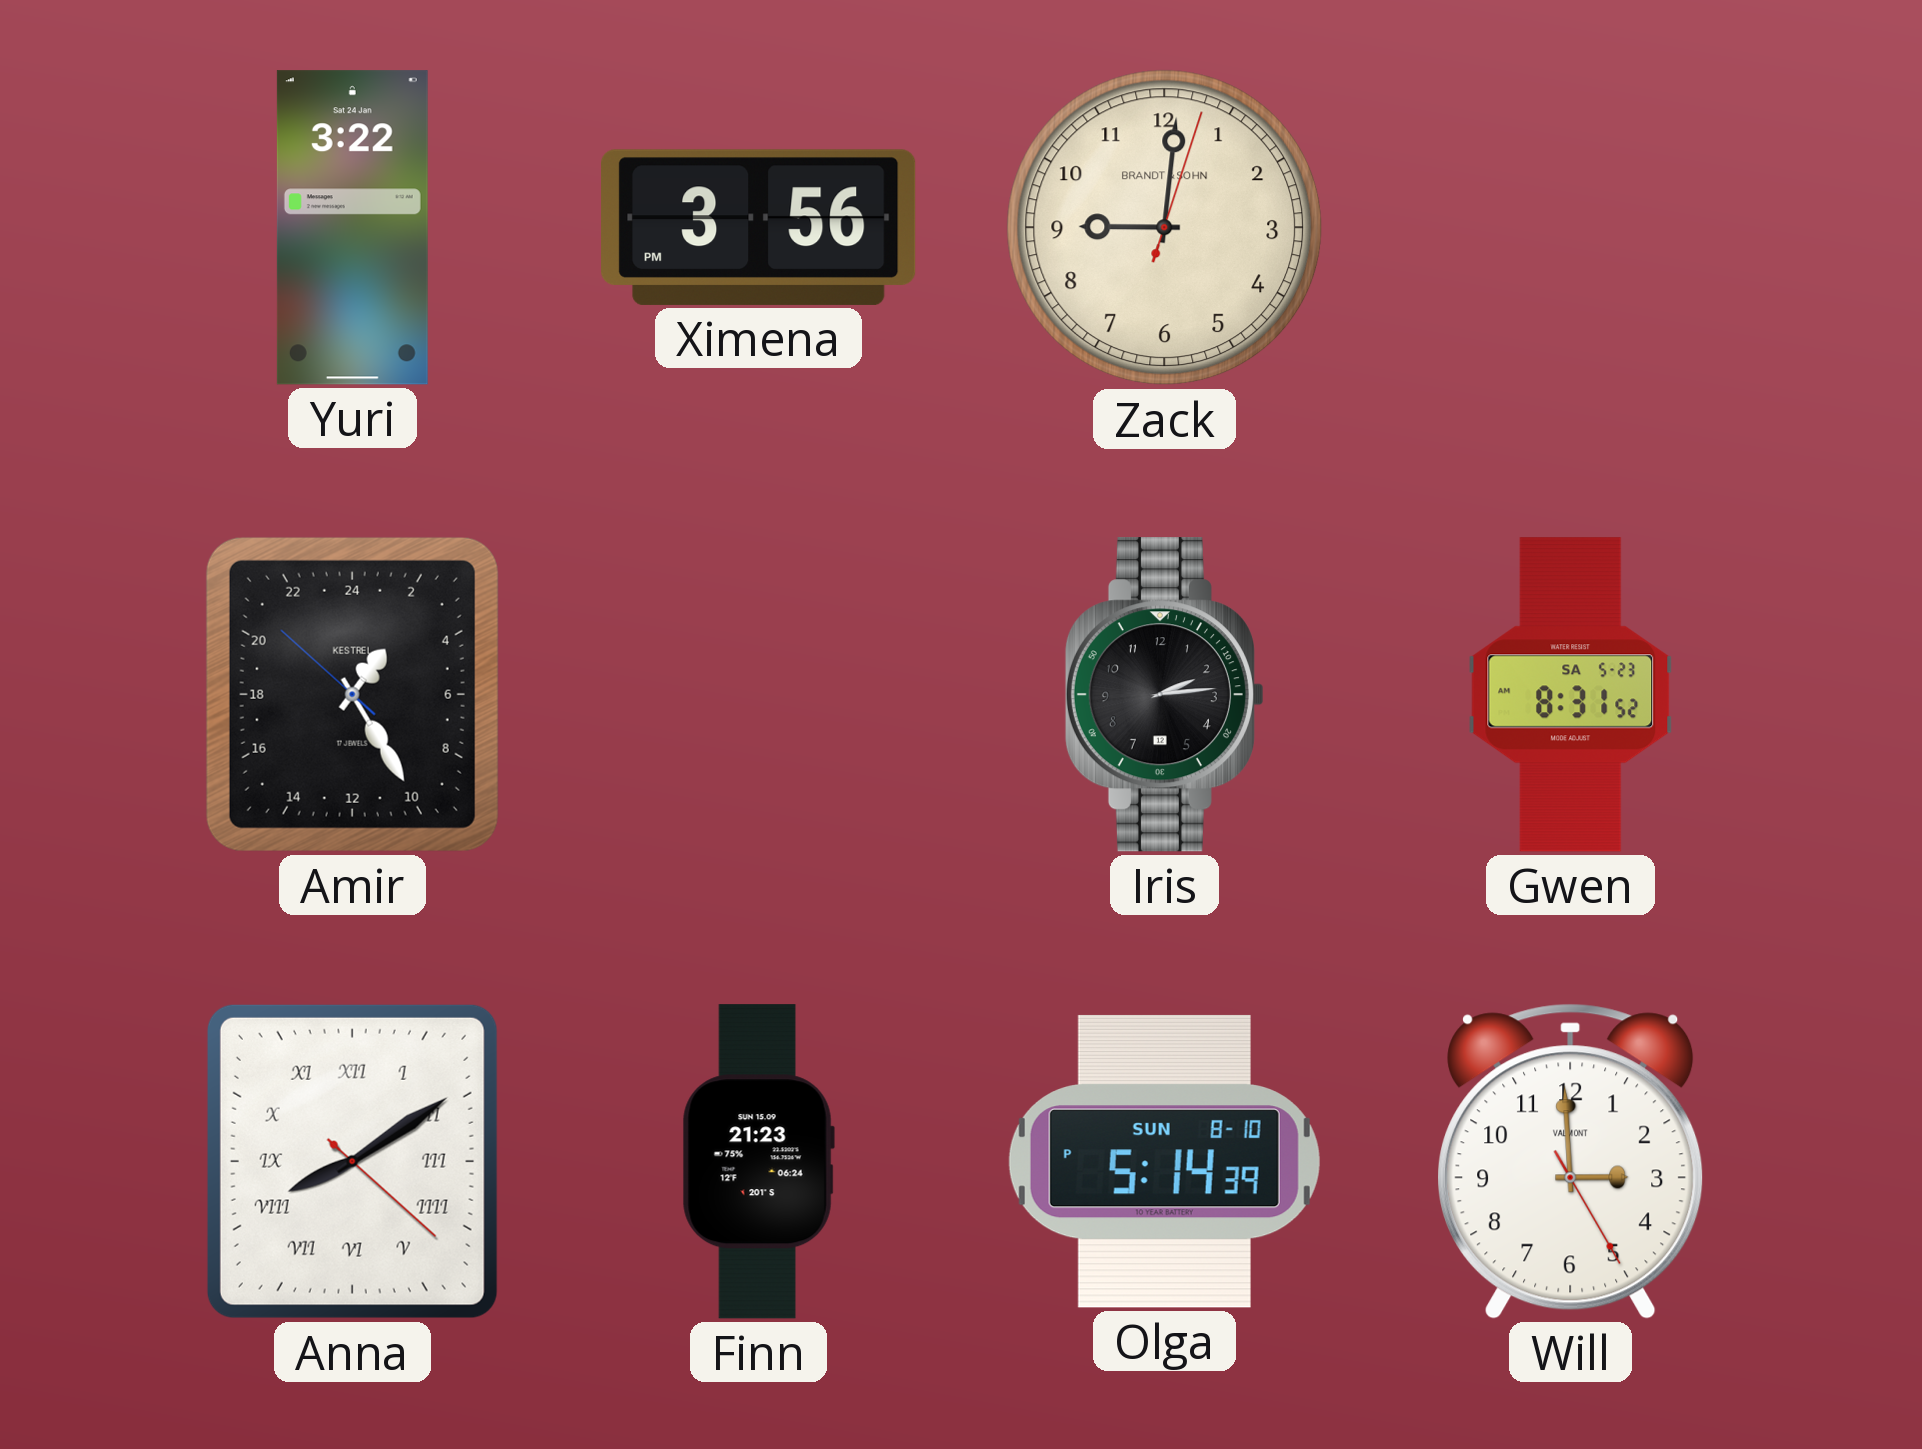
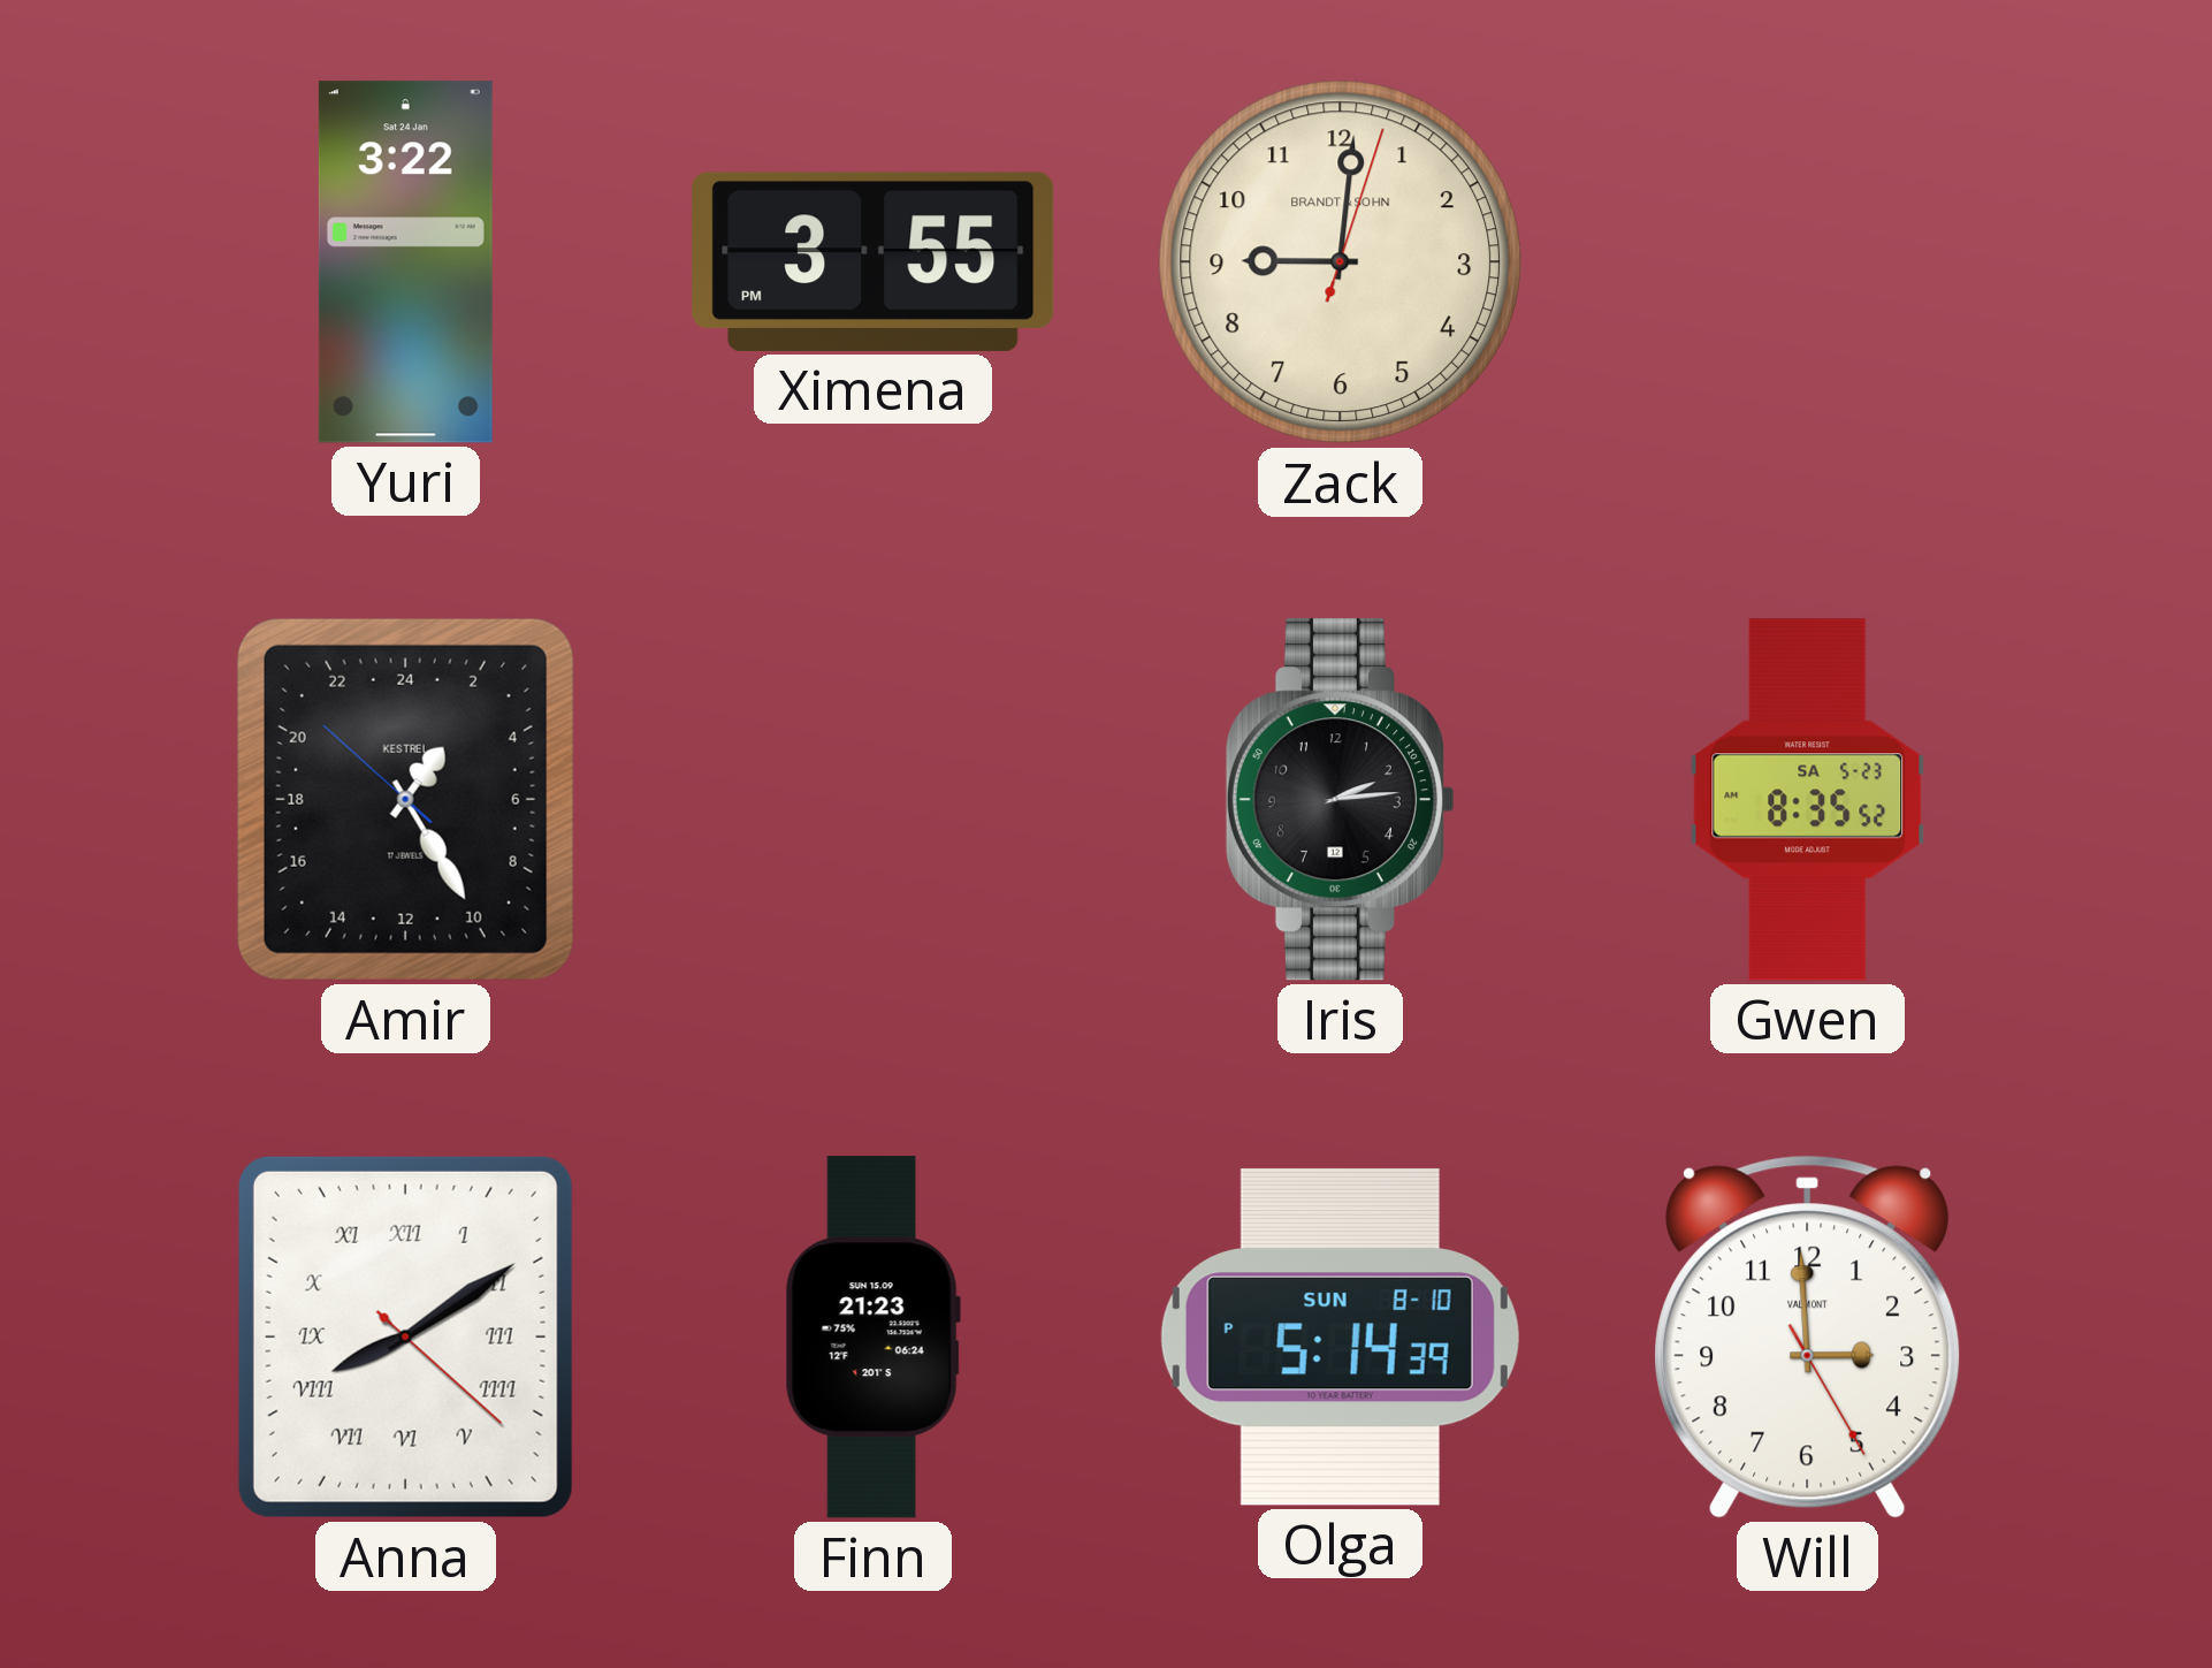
Ximena: 3:56 -> 3:55
Gwen: 8:31 -> 8:35
